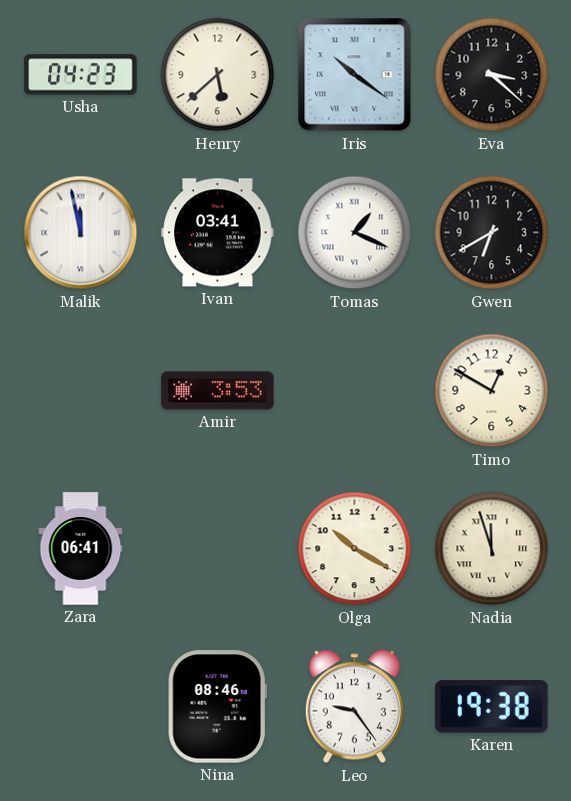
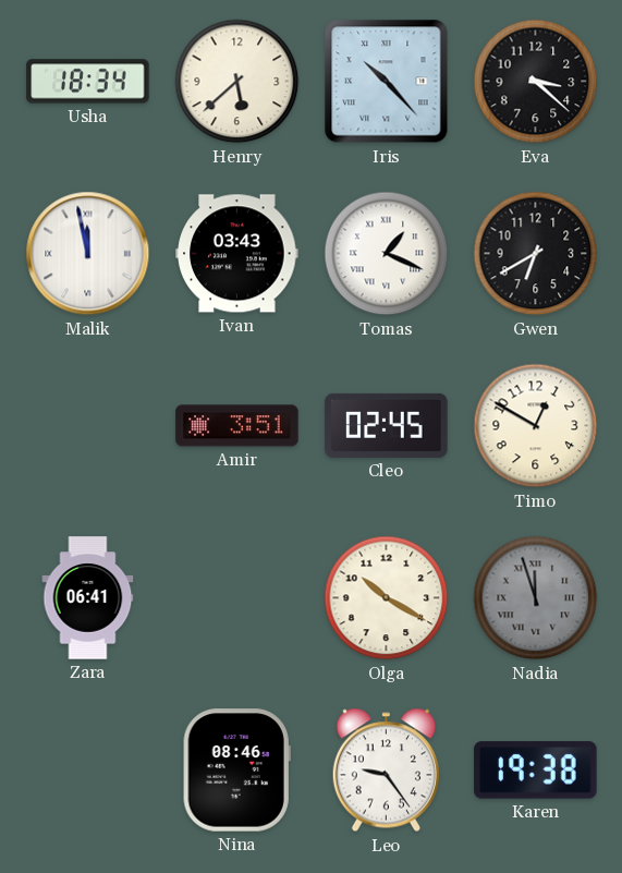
Usha: 04:23 -> 18:34
Iris: 10:21 -> 10:23
Ivan: 03:41 -> 03:43
Amir: 3:53 -> 3:51
Cleo: none -> 02:45
Nadia dial: cream -> grey
